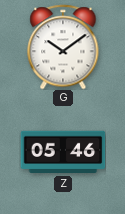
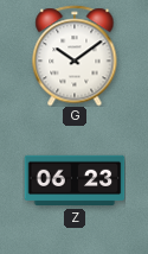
Z: 05:46 -> 06:23
